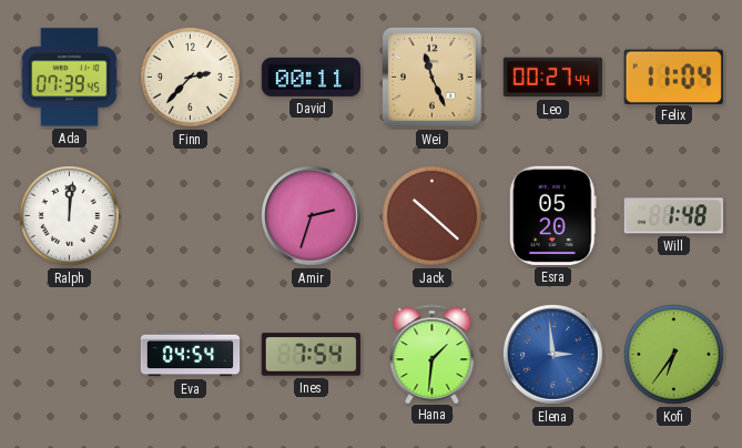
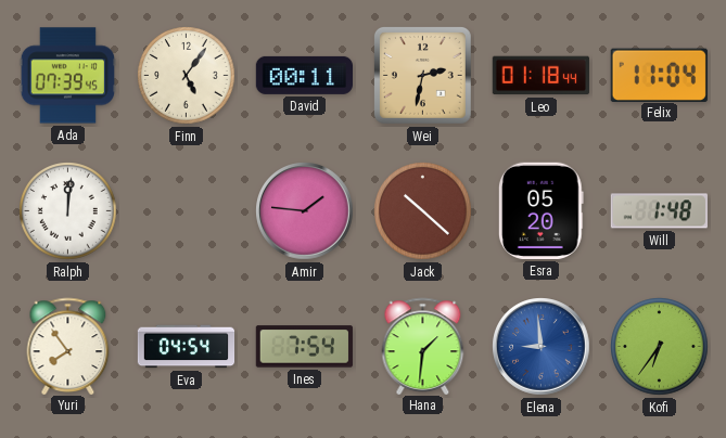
Finn: 2:37 -> 5:06
Wei: 11:26 -> 2:32
Leo: 00:27 -> 01:18
Amir: 2:33 -> 1:46
Yuri: none -> 7:54
Elena: 2:59 -> 8:59
